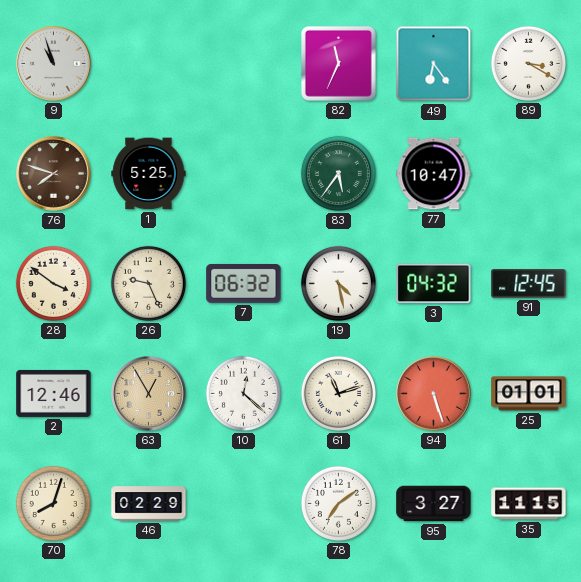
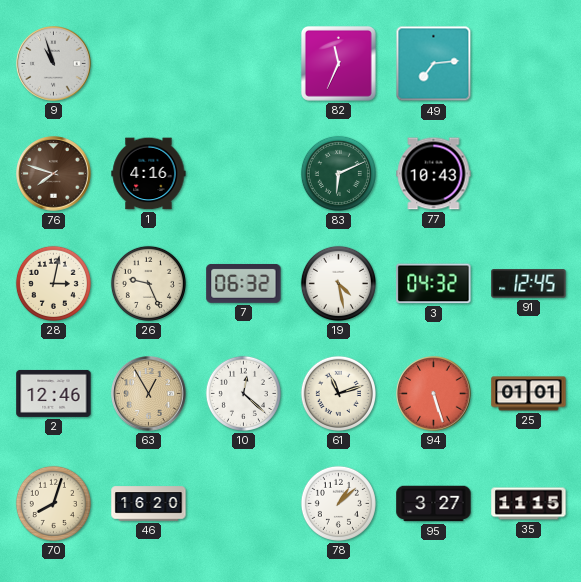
49: 6:24 -> 7:14
89: 3:20 -> none
1: 5:25 -> 4:16
83: 5:36 -> 6:11
77: 10:47 -> 10:43
28: 3:51 -> 3:02
46: 02:29 -> 16:20
78: 7:09 -> 1:08
